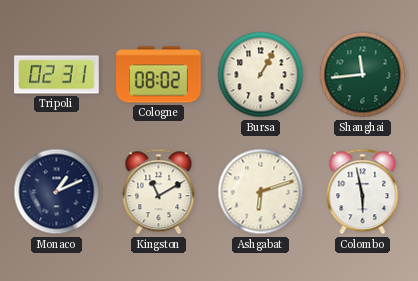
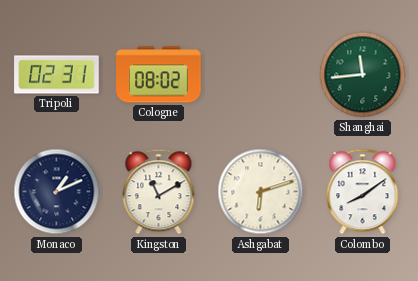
Bursa: 1:05 -> none
Colombo: 5:58 -> 8:09
